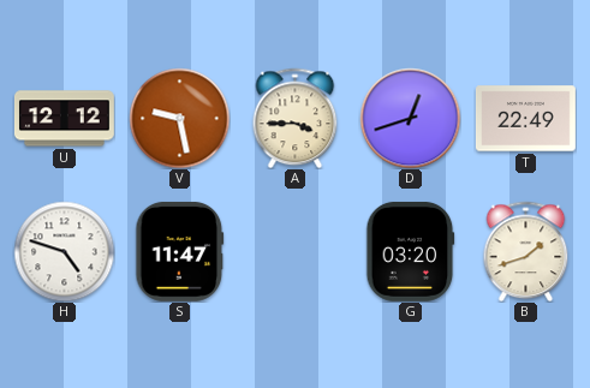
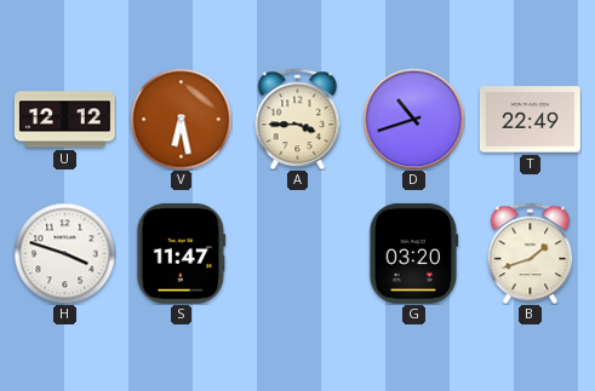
V: 9:28 -> 6:28
D: 12:42 -> 10:42
H: 4:48 -> 3:48
